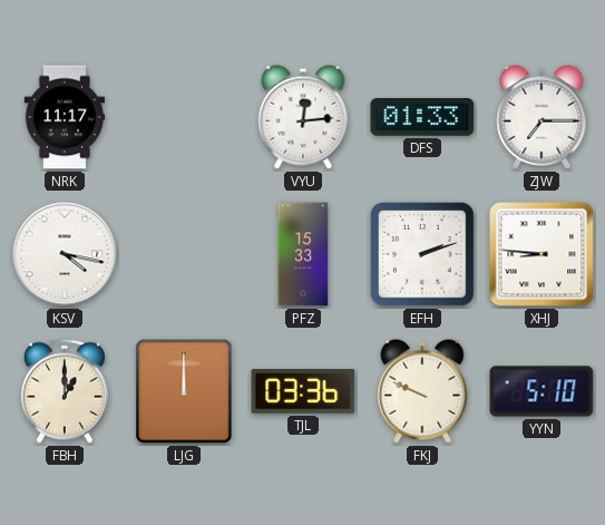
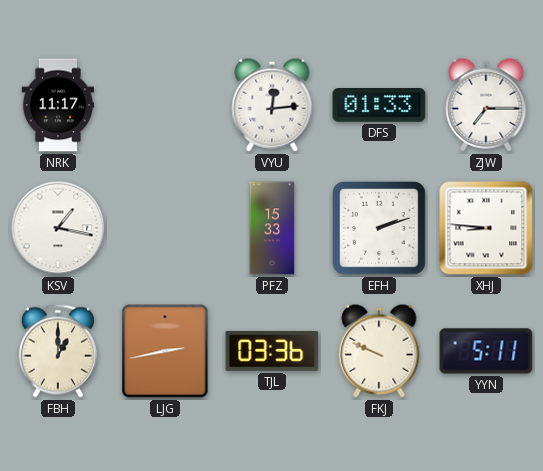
KSV: 4:17 -> 1:17
LJG: 12:00 -> 2:43
YYN: 5:10 -> 5:11
